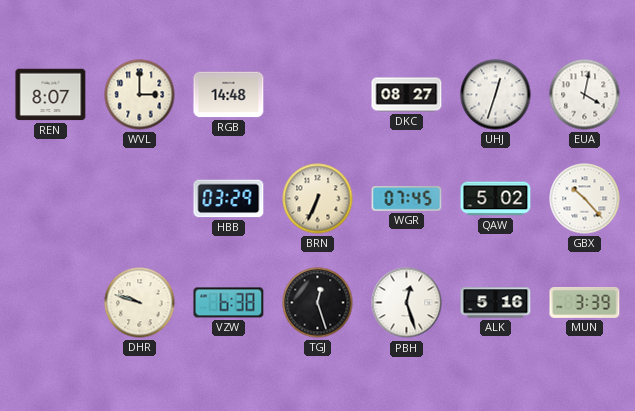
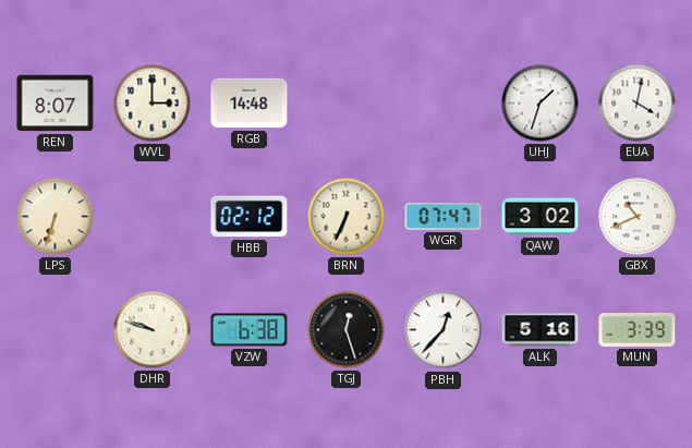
DKC: 08:27 -> none
UHJ: 12:33 -> 1:33
LPS: none -> 6:33
HBB: 03:29 -> 02:12
WGR: 07:45 -> 07:47
QAW: 5:02 -> 3:02
GBX: 10:23 -> 10:41
PBH: 12:27 -> 12:37
